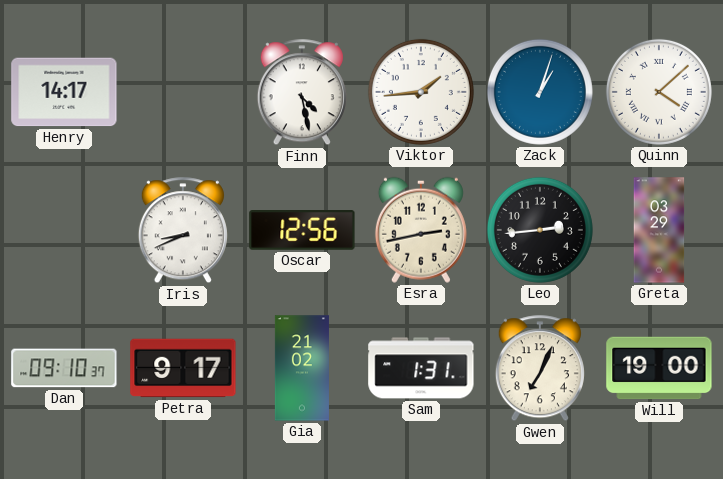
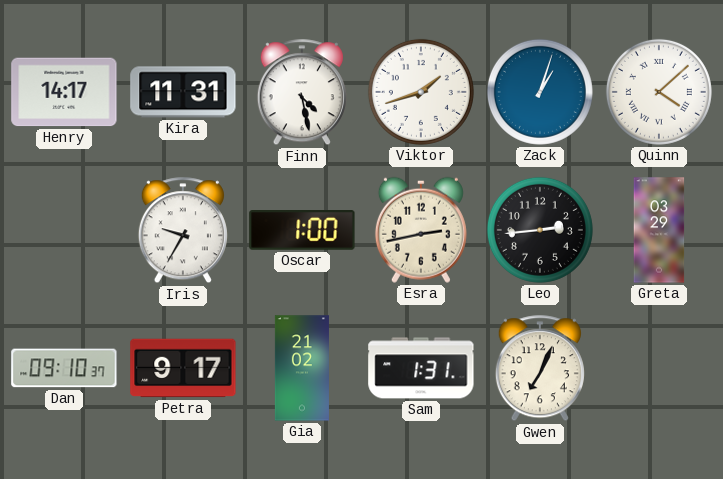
Kira: none -> 11:31
Viktor: 1:44 -> 1:42
Iris: 8:41 -> 9:35
Oscar: 12:56 -> 1:00
Will: 19:00 -> none
